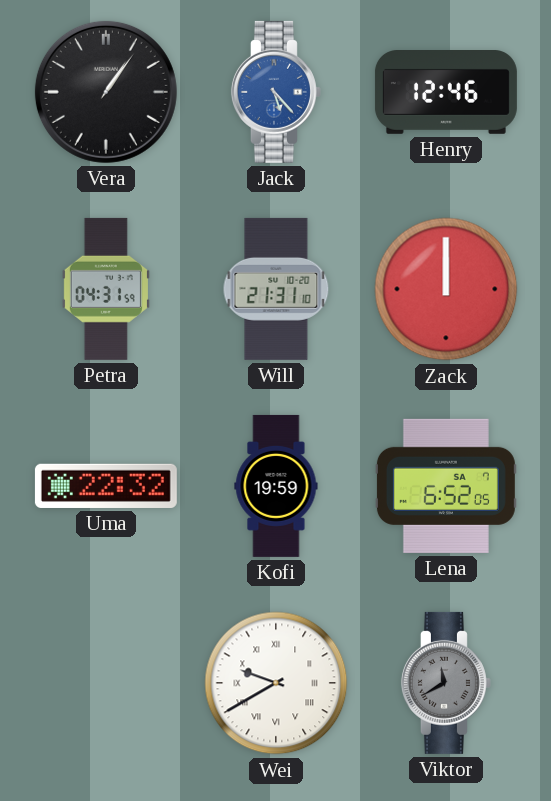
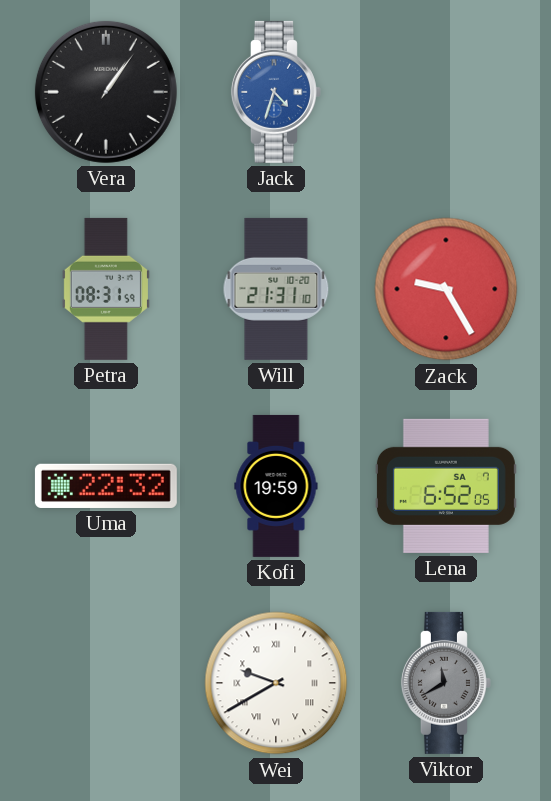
Jack: 5:23 -> 4:33
Henry: 12:46 -> none
Petra: 04:31 -> 08:31
Zack: 12:00 -> 9:25
